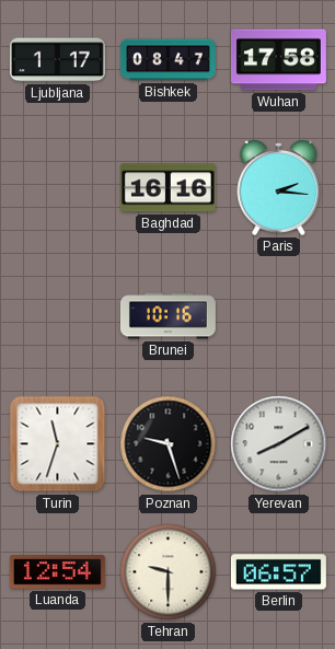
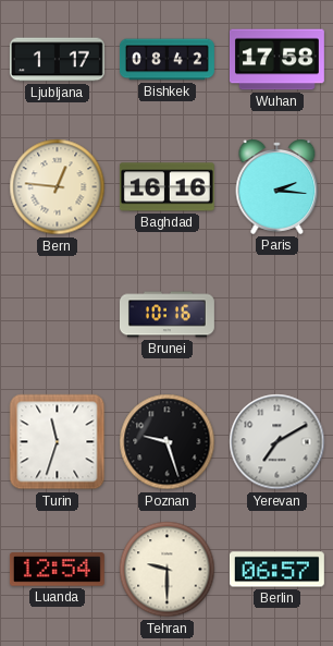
Bishkek: 08:47 -> 08:42
Bern: none -> 12:46
Yerevan: 8:10 -> 7:10
